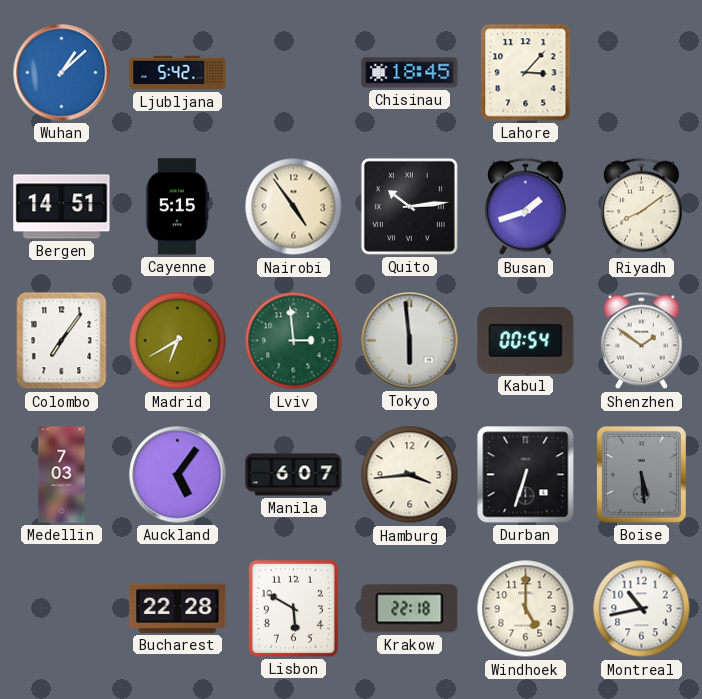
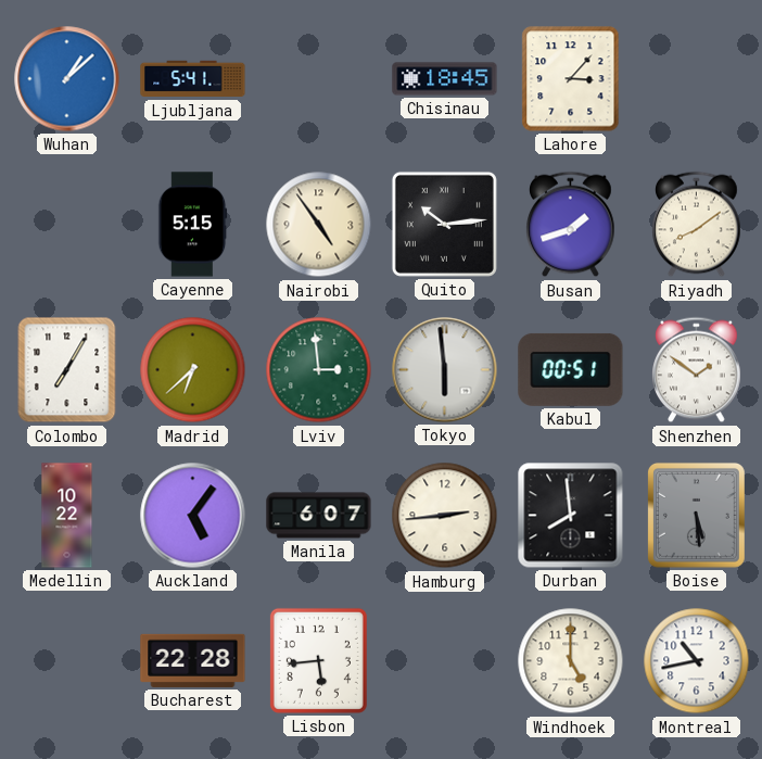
Ljubljana: 5:42 -> 5:41
Bergen: 14:51 -> none
Colombo: 7:06 -> 7:05
Madrid: 6:40 -> 6:38
Kabul: 00:54 -> 00:51
Medellin: 7:03 -> 10:22
Hamburg: 3:44 -> 2:44
Durban: 6:33 -> 7:59
Lisbon: 5:50 -> 5:44
Krakow: 22:18 -> none
